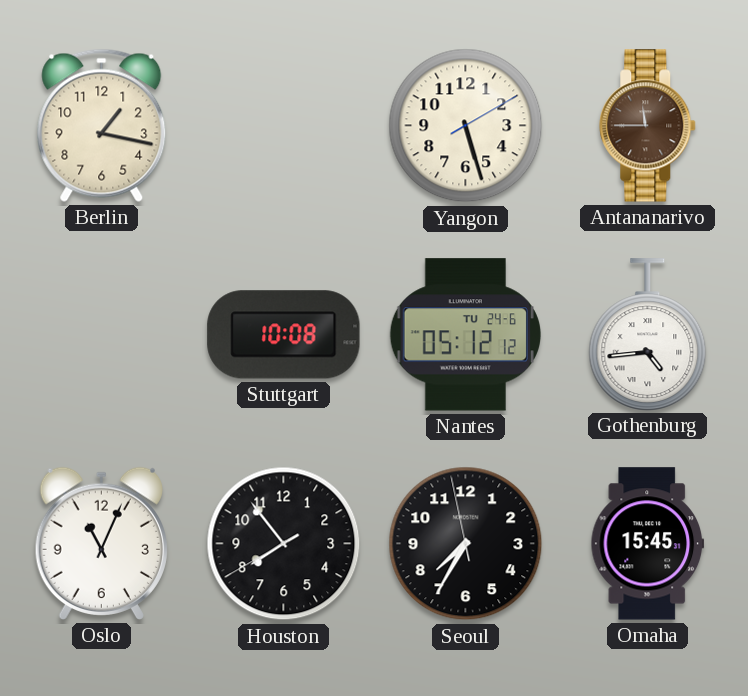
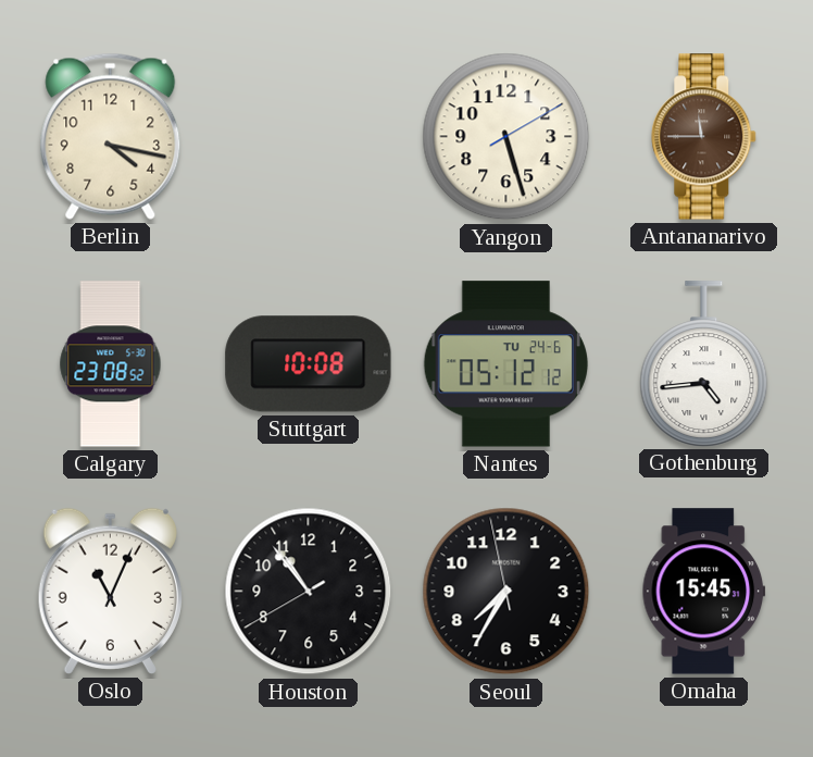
Berlin: 1:17 -> 4:17
Calgary: none -> 23:08
Houston: 7:53 -> 10:53
